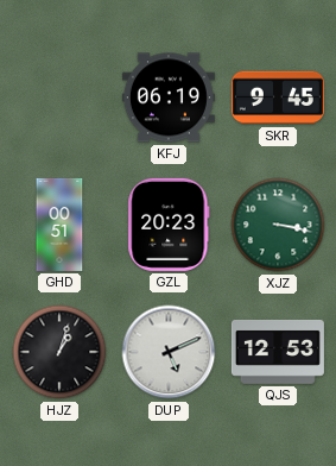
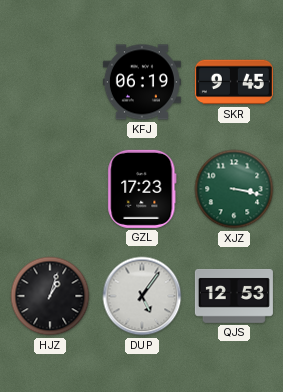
GHD: 00:51 -> none
GZL: 20:23 -> 17:23
DUP: 5:11 -> 5:06
